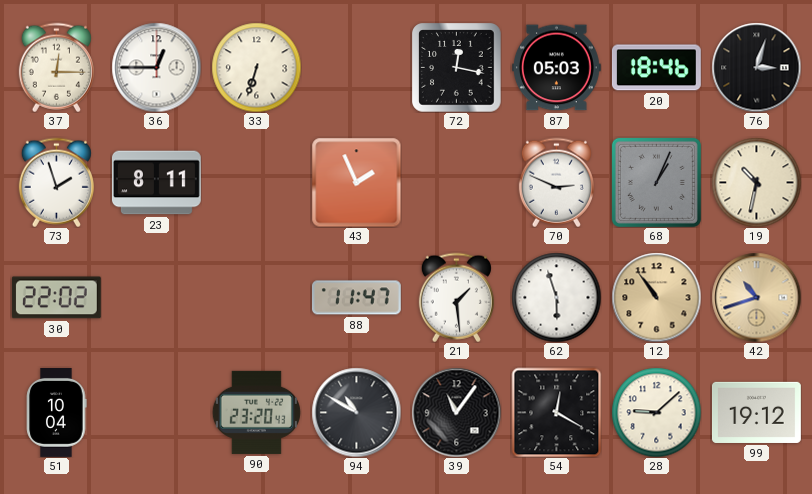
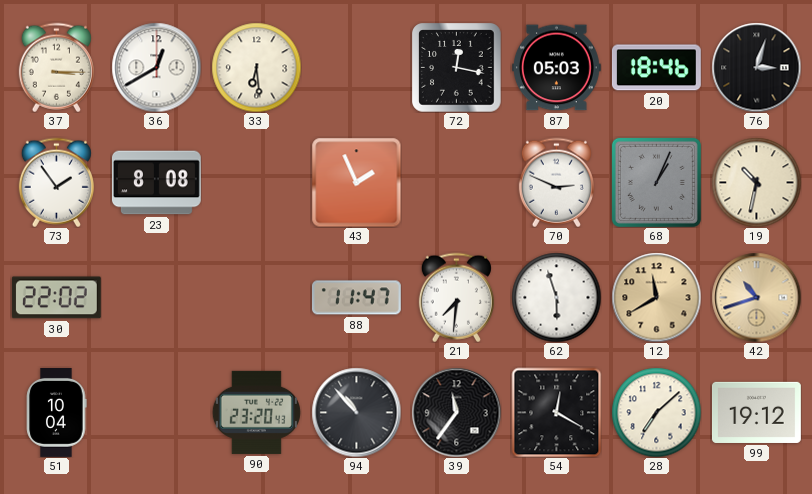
37: 12:15 -> 3:15
36: 12:45 -> 12:40
33: 6:33 -> 6:29
73: 1:57 -> 1:54
23: 8:11 -> 8:08
21: 1:29 -> 7:31
12: 10:54 -> 11:40
94: 10:50 -> 10:53
39: 11:06 -> 11:36
28: 9:08 -> 7:08
